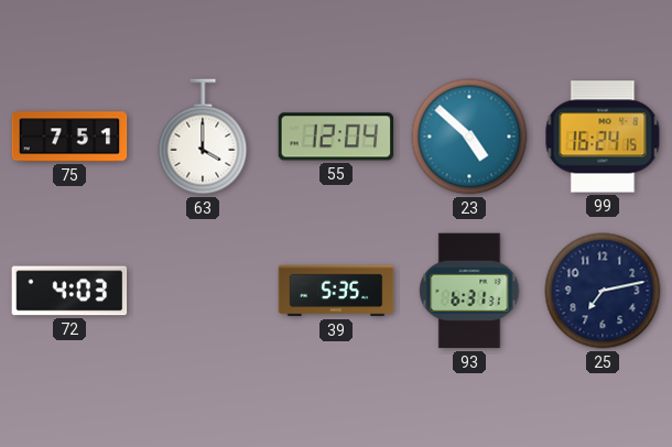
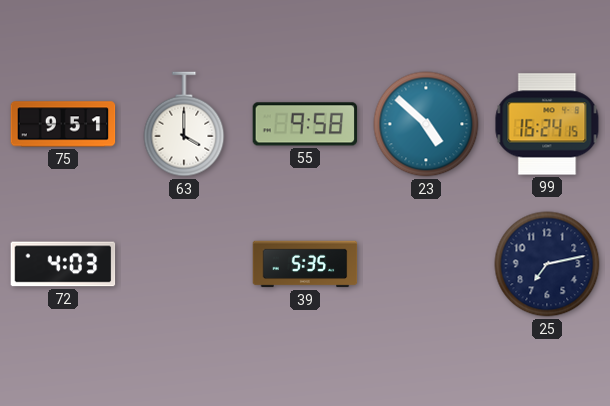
75: 7:51 -> 9:51
55: 12:04 -> 9:58
93: 6:31 -> none
